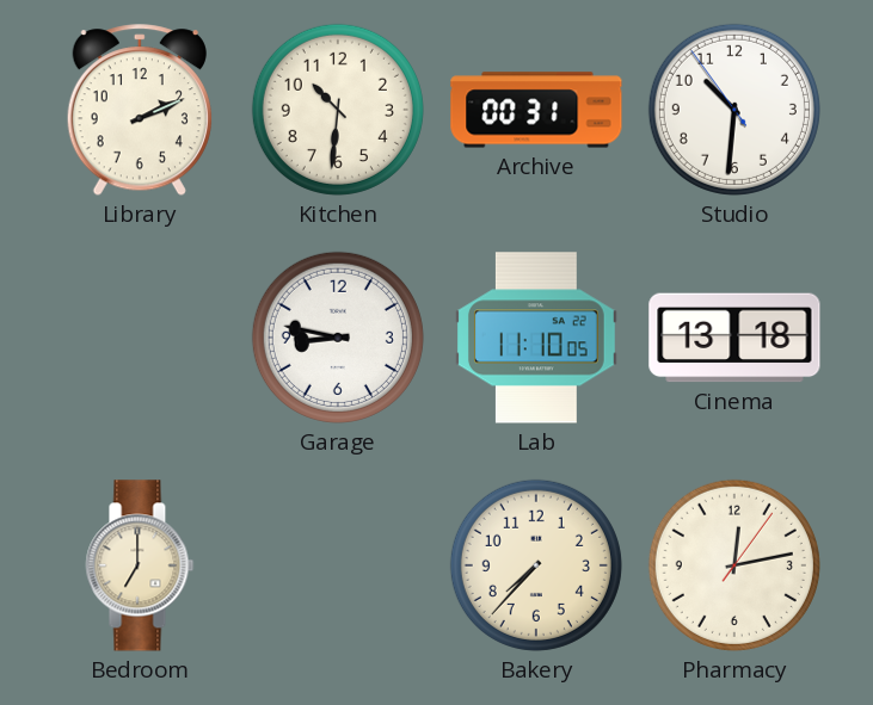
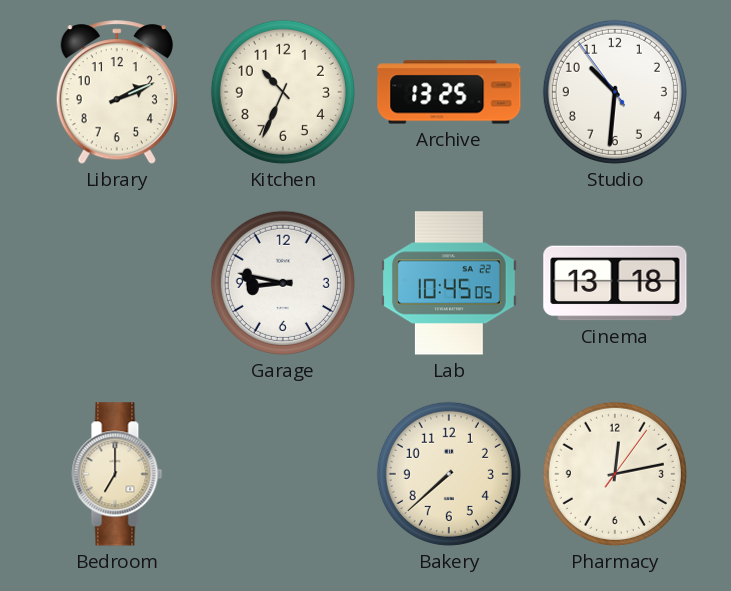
Kitchen: 10:31 -> 10:34
Archive: 00:31 -> 13:25
Lab: 11:10 -> 10:45
Bakery: 7:37 -> 7:38
